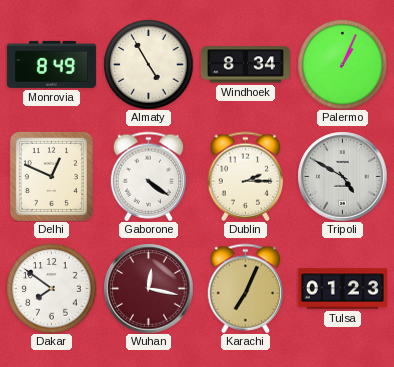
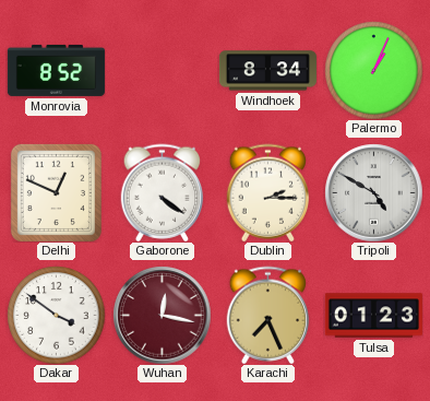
Monrovia: 8:49 -> 8:52
Almaty: 4:55 -> none
Dakar: 7:51 -> 3:51
Karachi: 7:04 -> 7:26
